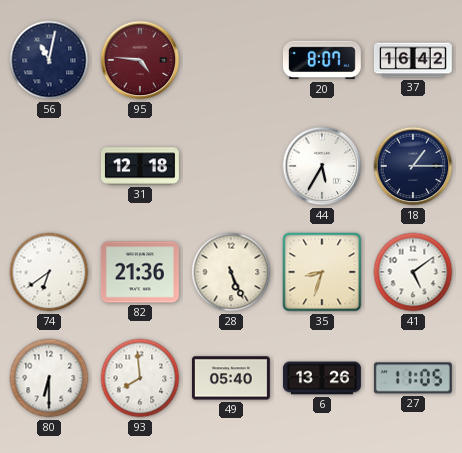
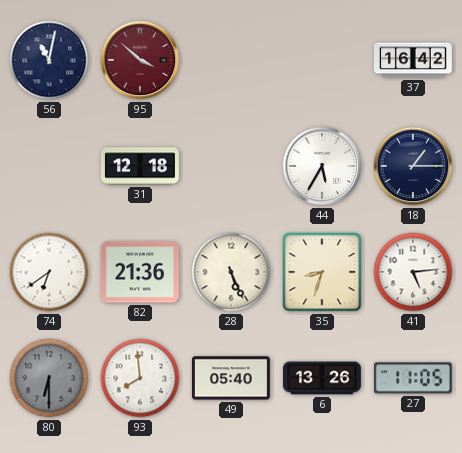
95: 4:46 -> 3:52
20: 8:07 -> none
41: 5:09 -> 5:14
80 dial: white -> grey
